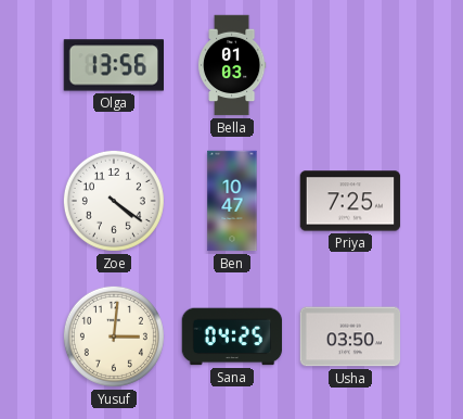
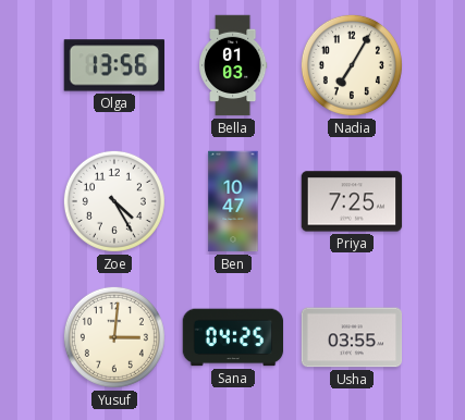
Nadia: none -> 7:05
Zoe: 4:21 -> 4:25
Usha: 03:50 -> 03:55
